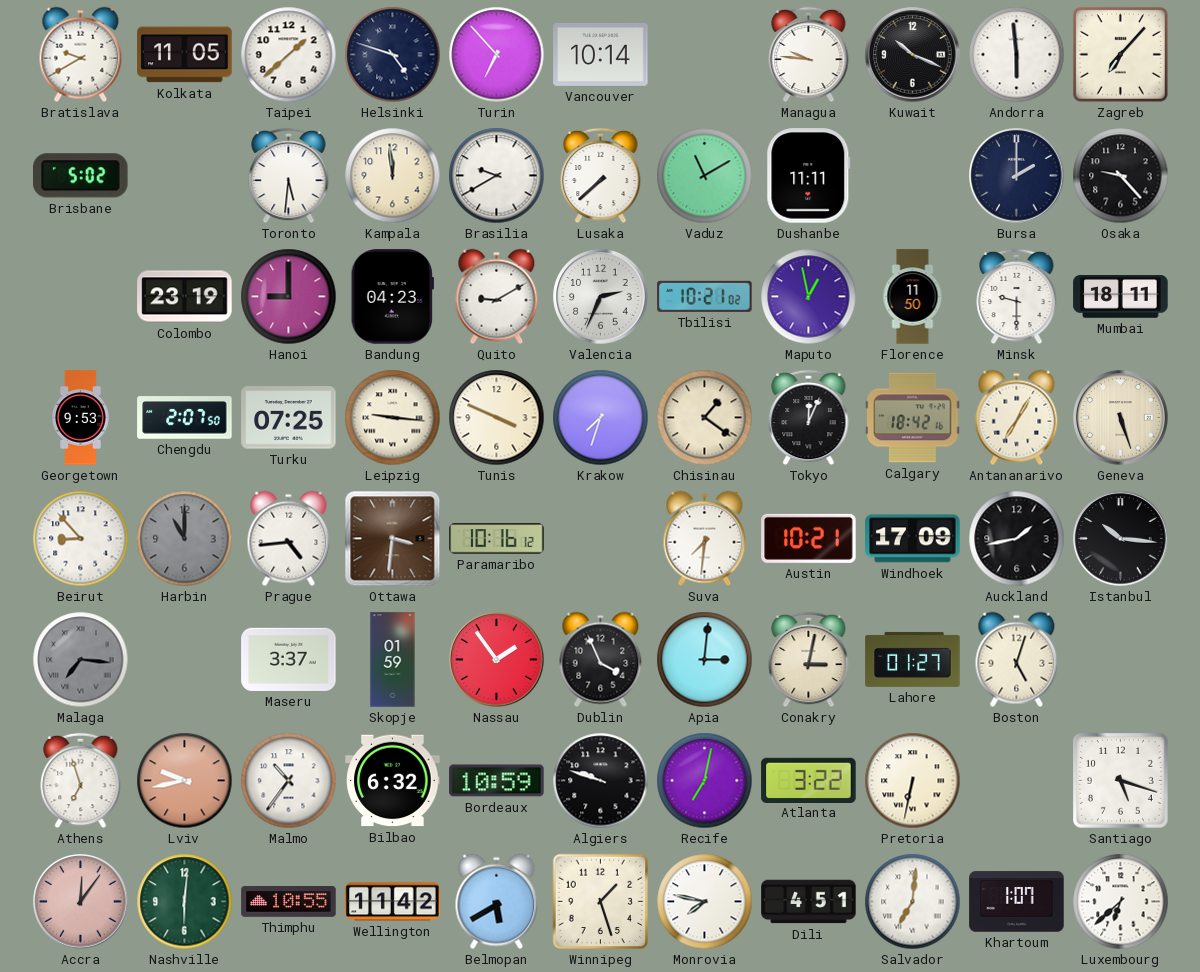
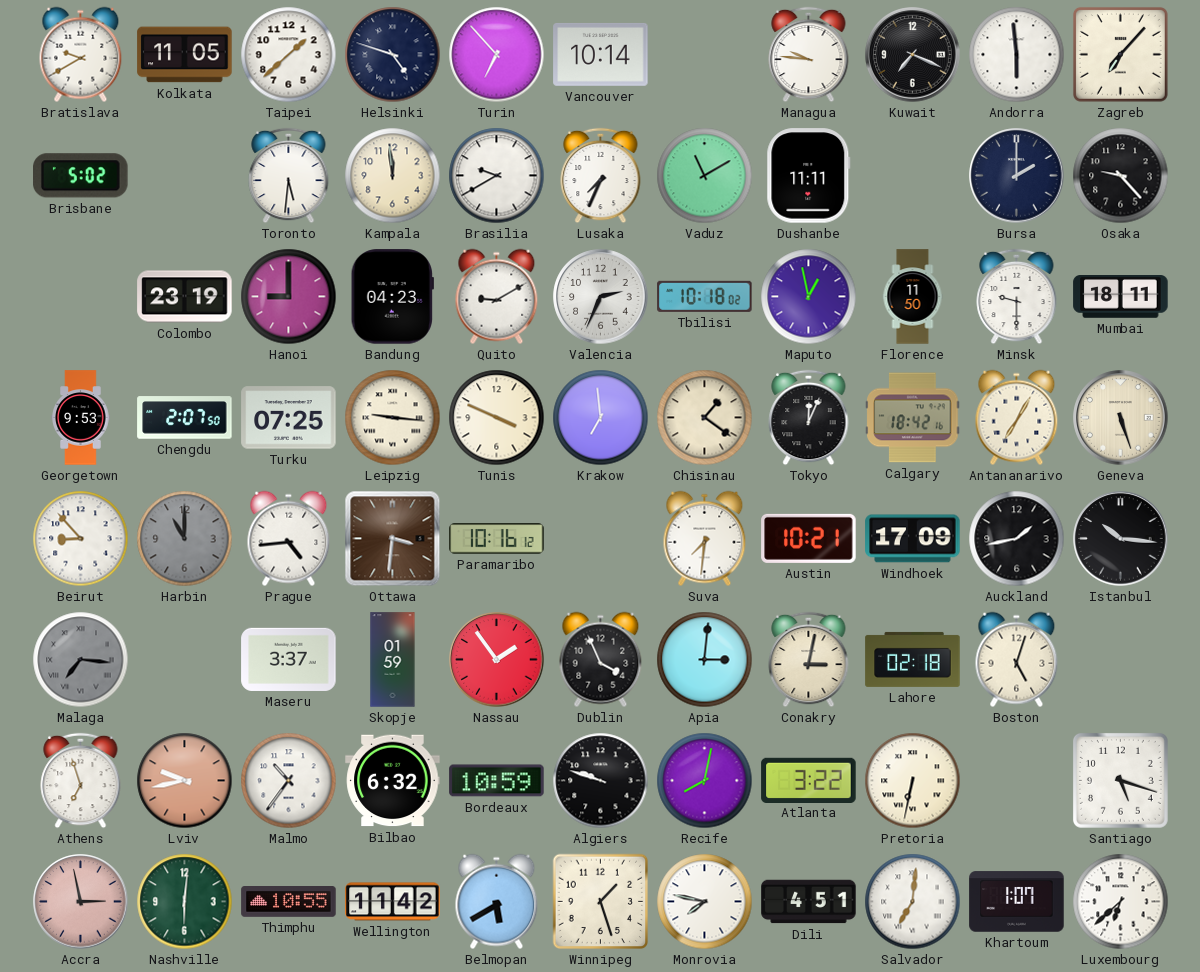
Kuwait: 10:19 -> 7:19
Lusaka: 7:38 -> 7:34
Tbilisi: 10:21 -> 10:18
Krakow: 7:33 -> 6:59
Lahore: 01:27 -> 02:18
Recife: 7:02 -> 8:02
Accra: 12:06 -> 2:58
